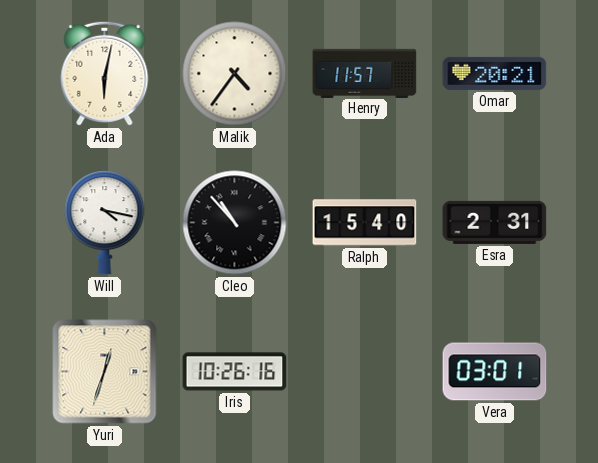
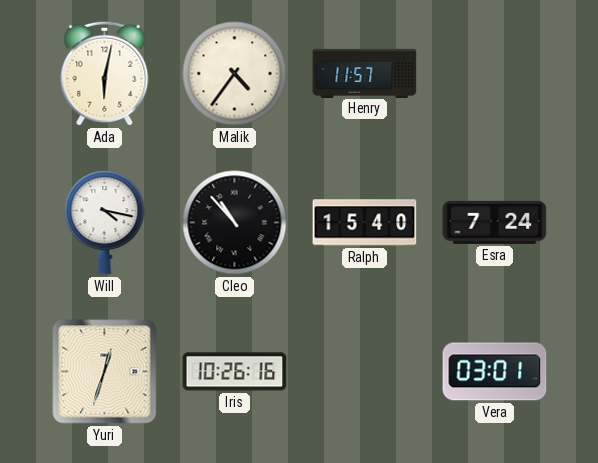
Omar: 20:21 -> none
Esra: 2:31 -> 7:24
